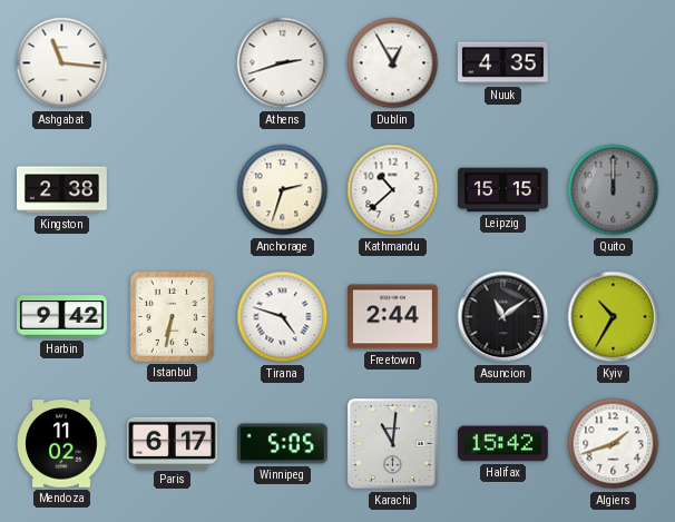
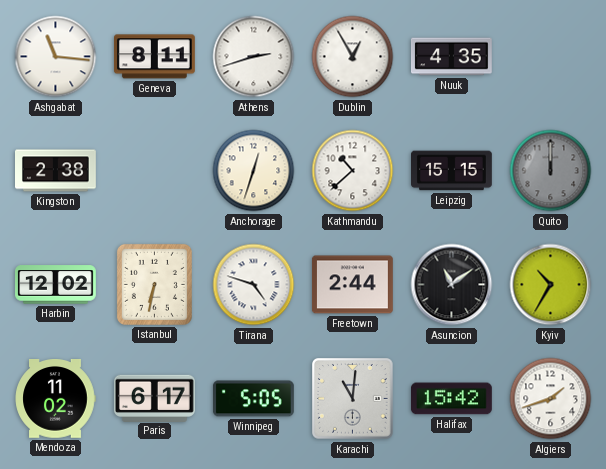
Geneva: none -> 8:11
Anchorage: 2:33 -> 12:33
Harbin: 9:42 -> 12:02
